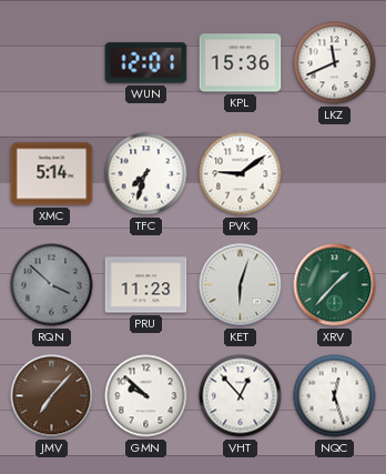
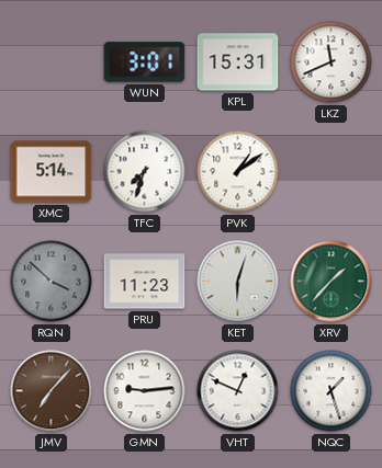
WUN: 12:01 -> 3:01
KPL: 15:36 -> 15:31
PVK: 9:09 -> 1:09
GMN: 9:52 -> 9:14
VHT: 12:53 -> 12:49
NQC: 12:27 -> 1:27
